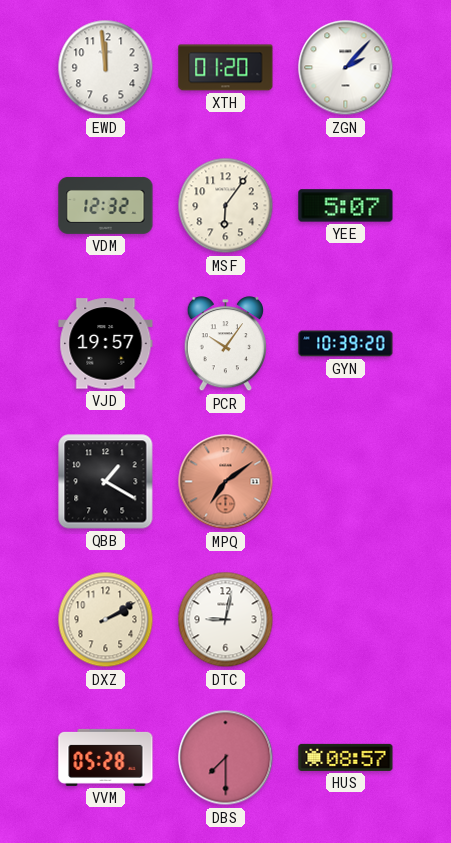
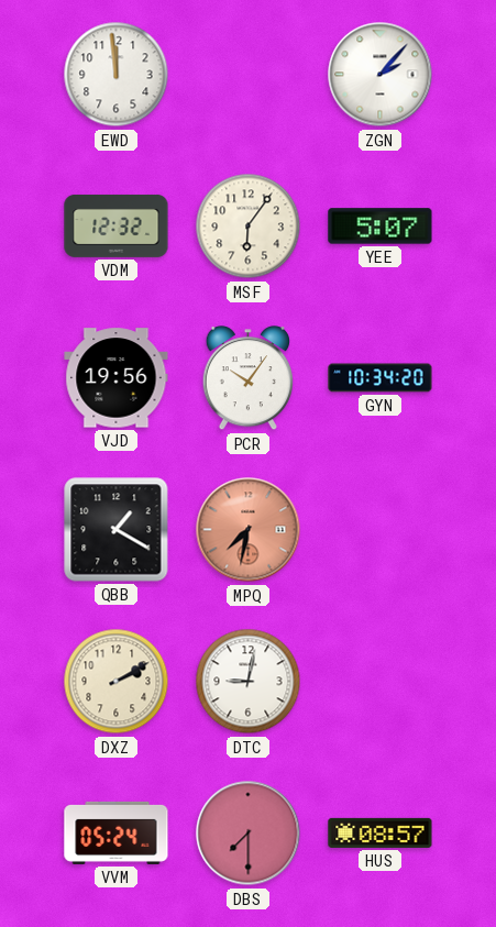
XTH: 01:20 -> none
VJD: 19:57 -> 19:56
GYN: 10:39 -> 10:34
MPQ: 7:09 -> 7:32
VVM: 05:28 -> 05:24
